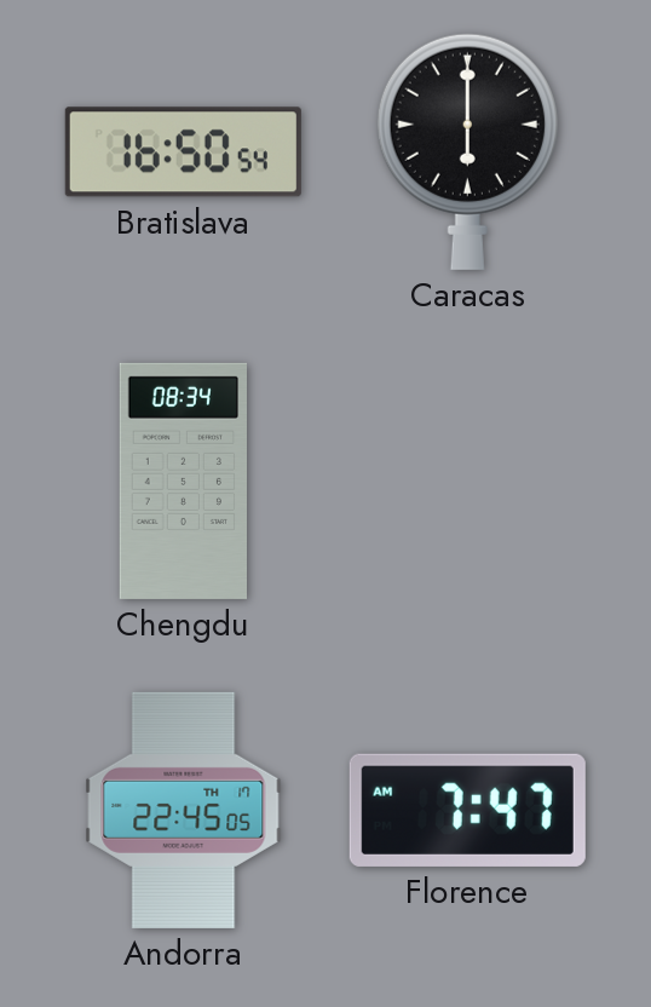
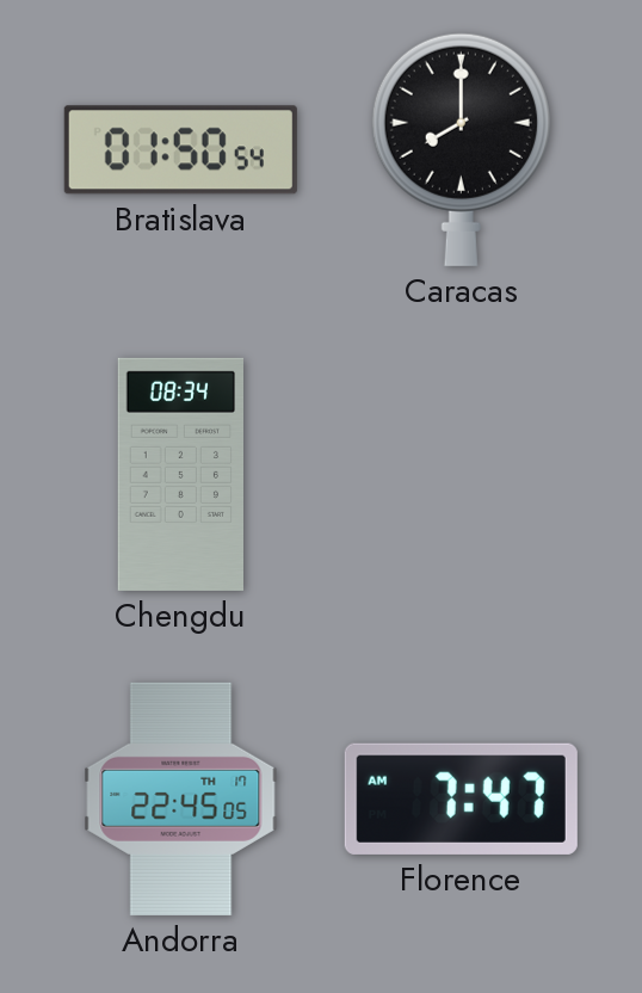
Bratislava: 16:50 -> 01:50
Caracas: 6:00 -> 8:00
